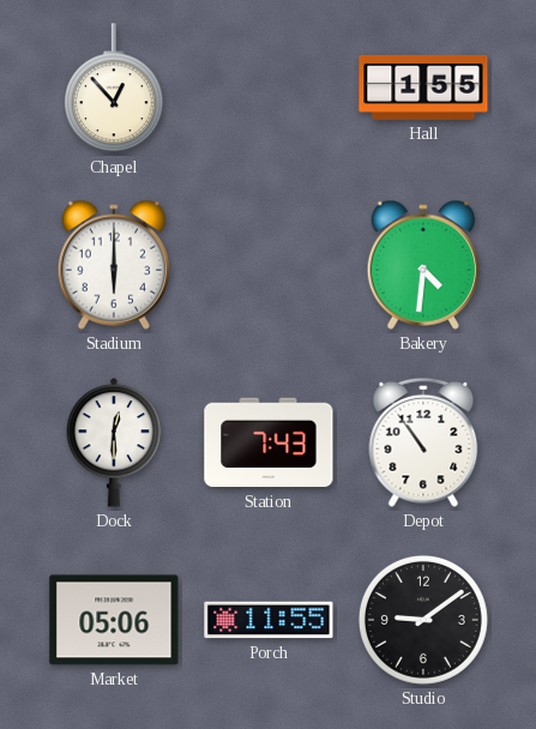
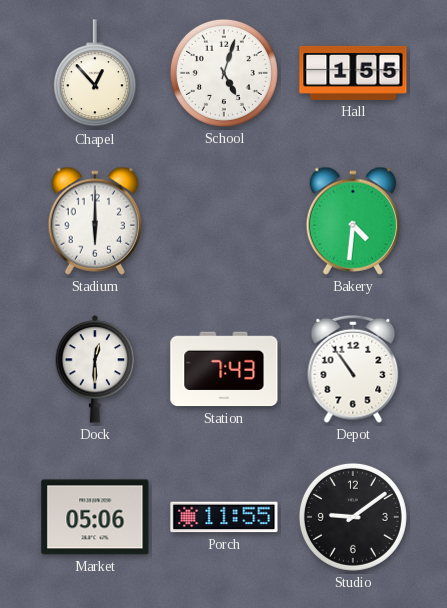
School: none -> 5:03
